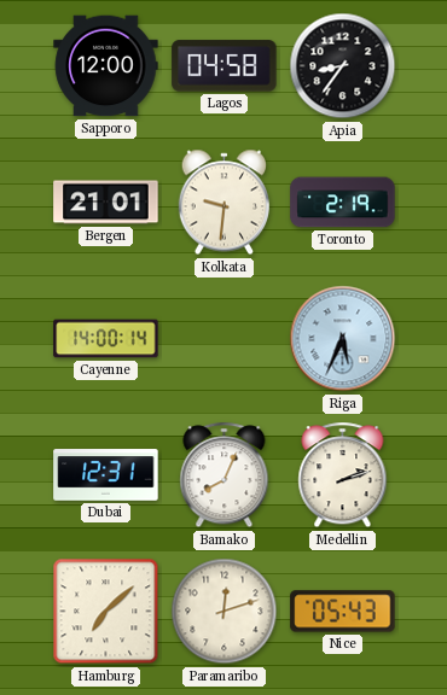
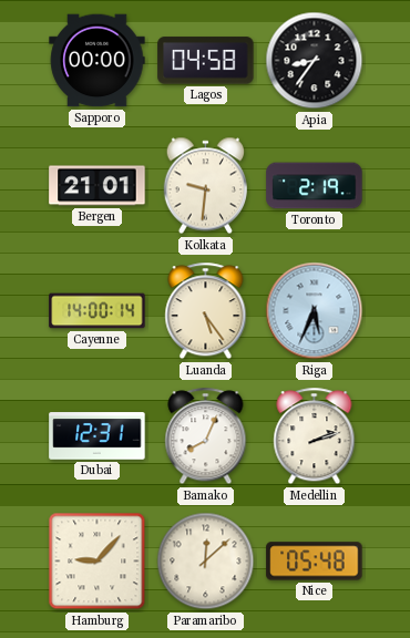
Sapporo: 12:00 -> 00:00
Luanda: none -> 5:24
Hamburg: 7:08 -> 9:07
Paramaribo: 12:12 -> 12:08
Nice: 05:43 -> 05:48
